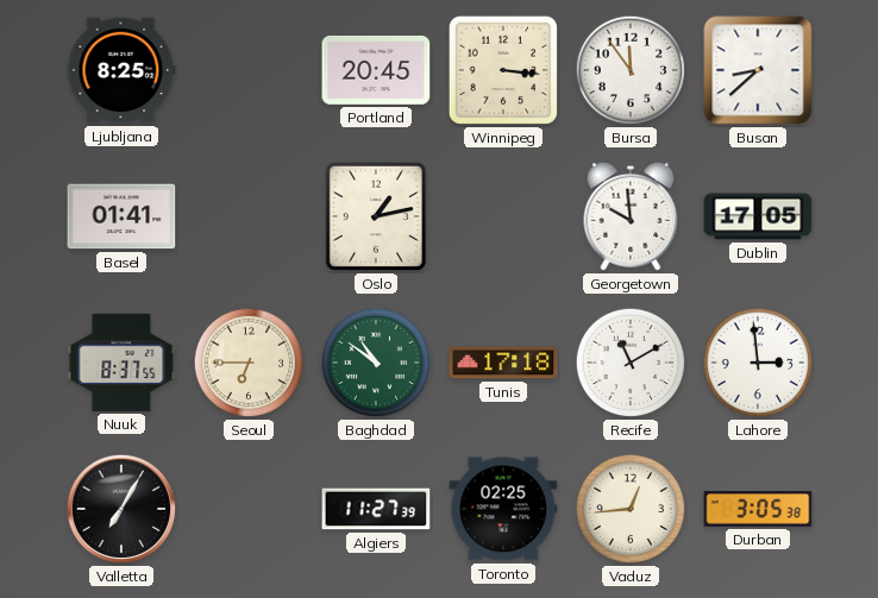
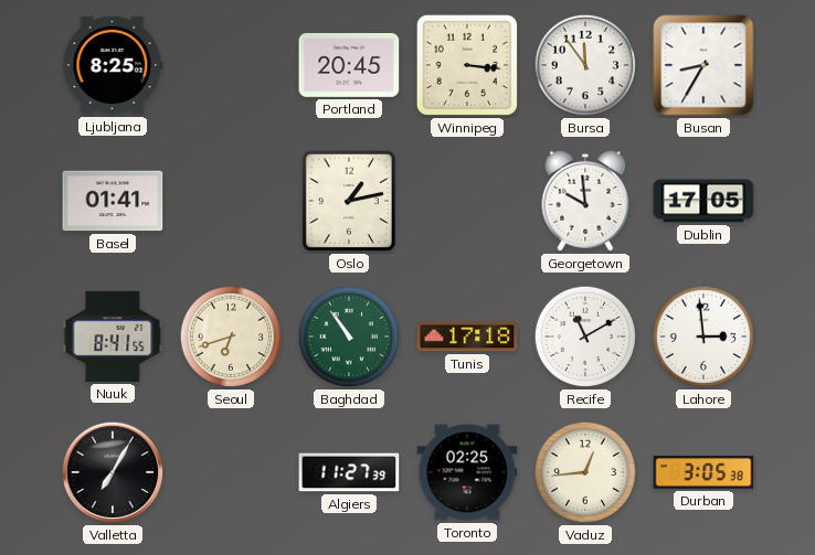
Busan: 8:38 -> 8:35
Nuuk: 8:37 -> 8:41
Seoul: 6:45 -> 6:42
Baghdad: 10:51 -> 10:54
